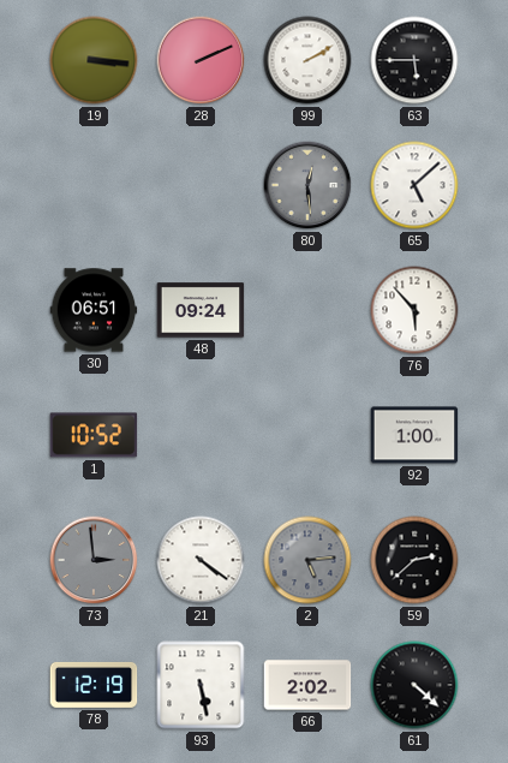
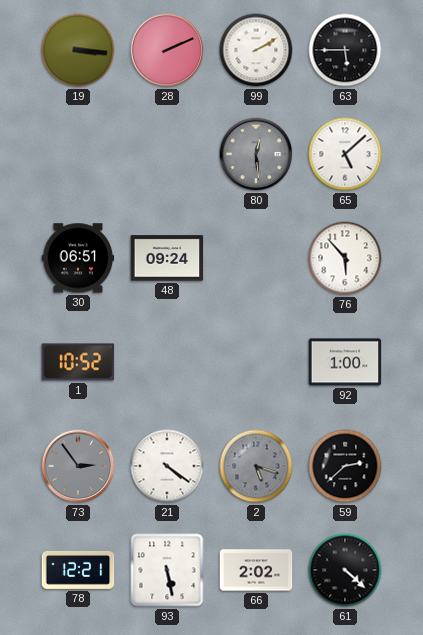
73: 2:59 -> 2:54
2: 5:14 -> 5:18
78: 12:19 -> 12:21
